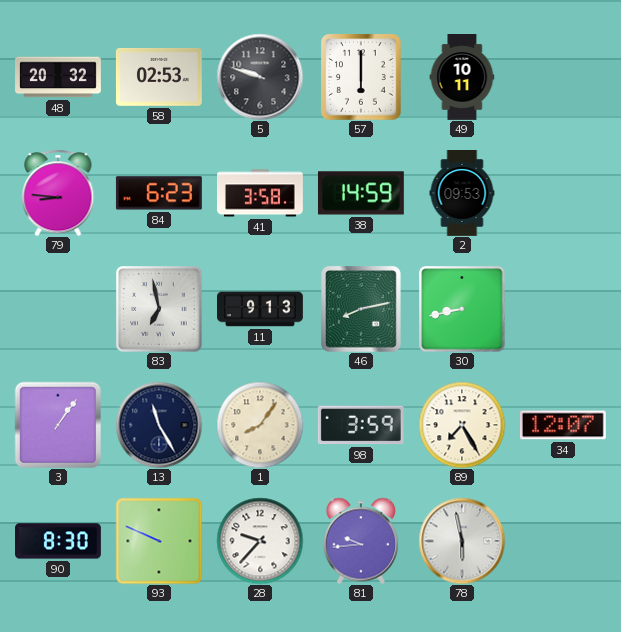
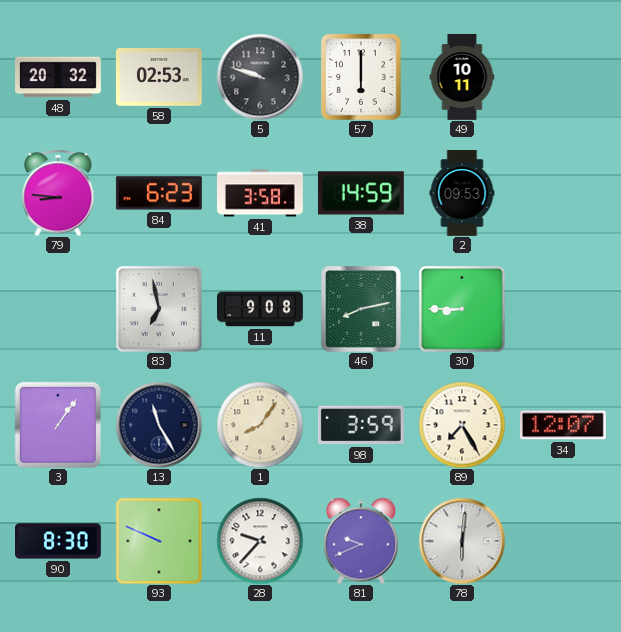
11: 9:13 -> 9:08
30: 8:43 -> 8:45
81: 9:44 -> 9:41
78: 5:58 -> 6:01
